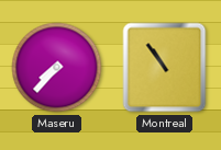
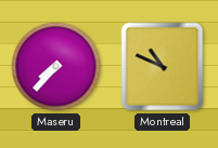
Montreal: 10:54 -> 10:49
